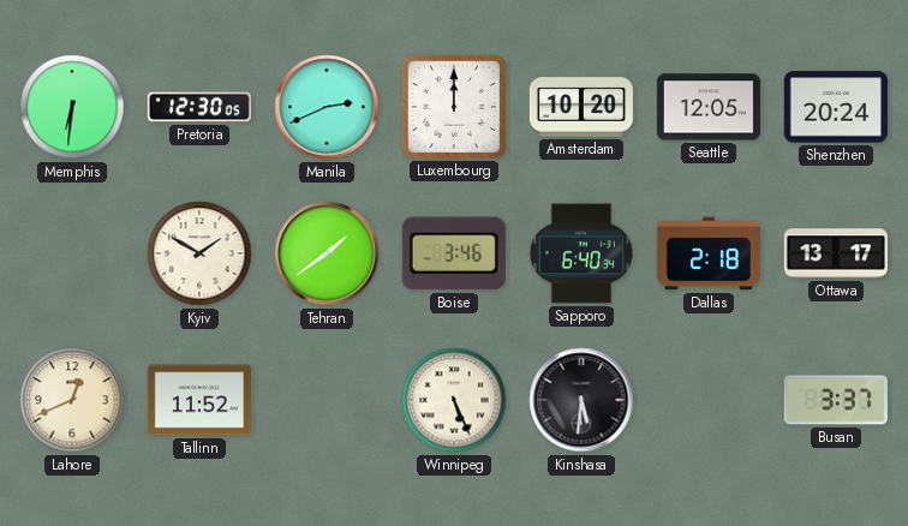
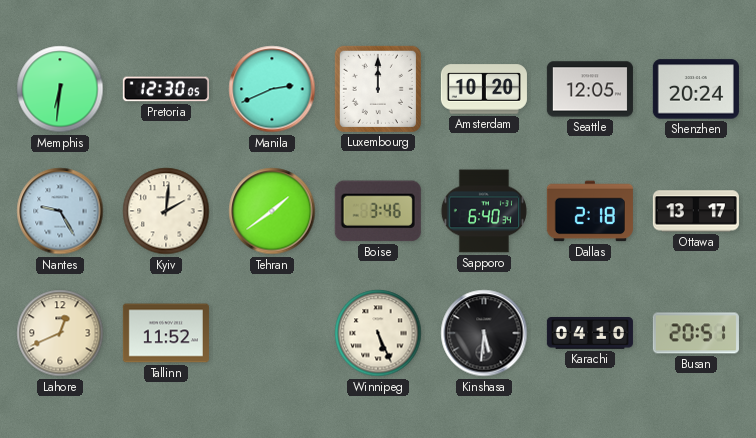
Nantes: none -> 9:25
Kyiv: 1:50 -> 2:01
Karachi: none -> 04:10
Busan: 3:37 -> 20:51
